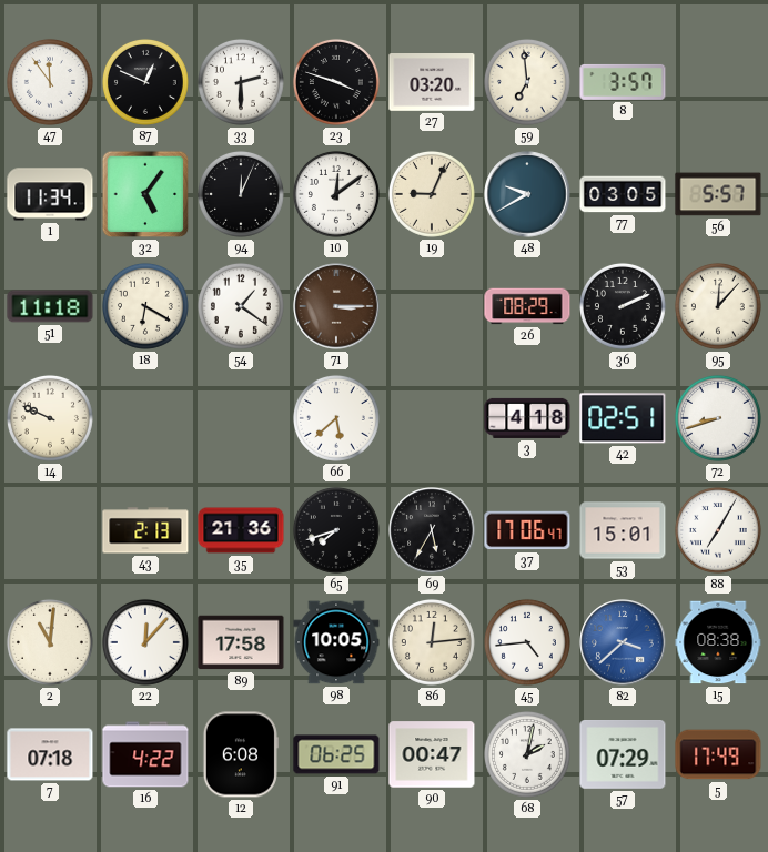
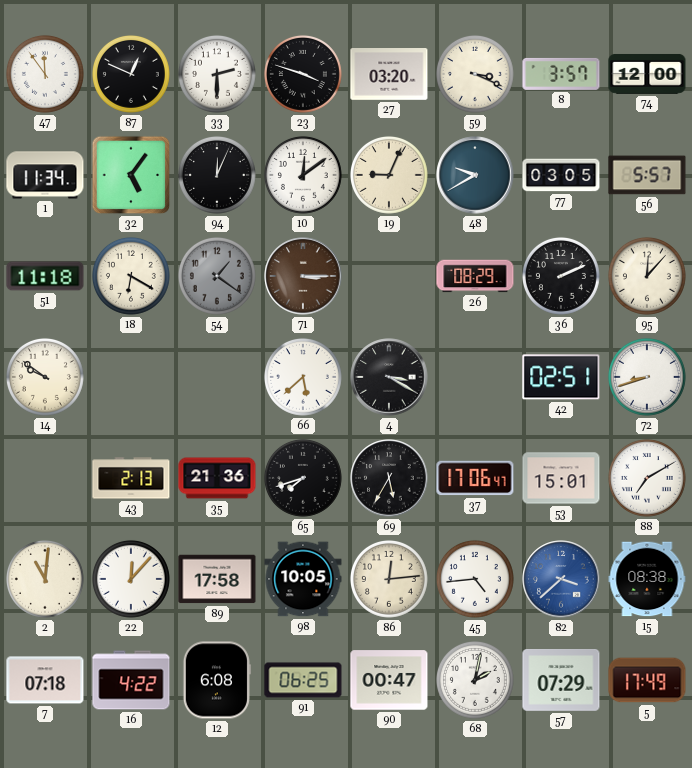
59: 6:59 -> 3:19
74: none -> 12:00
54 dial: white -> grey
14: 9:49 -> 9:51
4: none -> 3:20
3: 4:18 -> none
88: 7:05 -> 7:10
